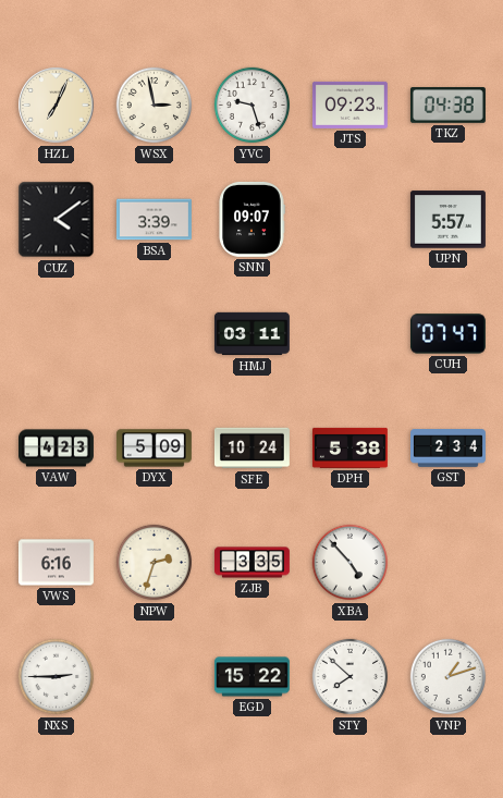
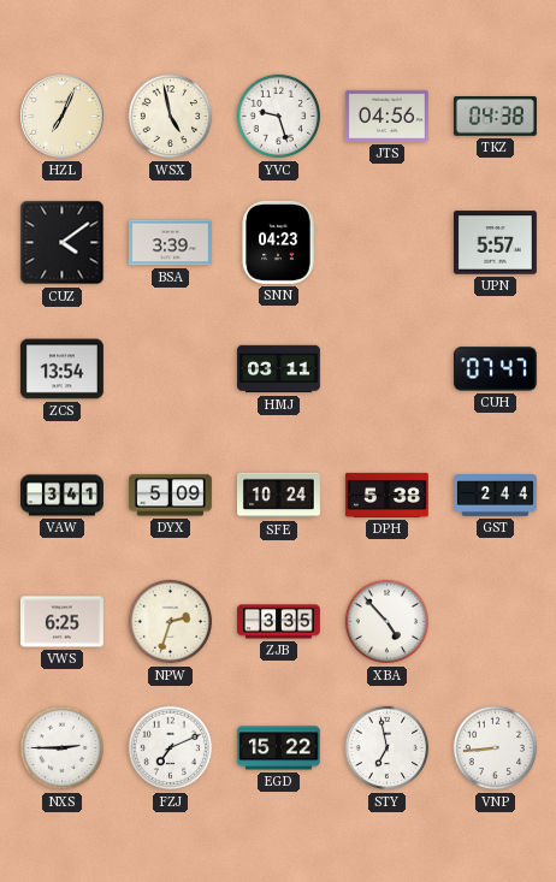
WSX: 2:58 -> 4:58
JTS: 09:23 -> 04:56
SNN: 09:07 -> 04:23
ZCS: none -> 13:54
VAW: 4:23 -> 3:41
GST: 2:34 -> 2:44
VWS: 6:16 -> 6:25
FZJ: none -> 7:11
STY: 7:52 -> 6:58
VNP: 1:12 -> 8:44
